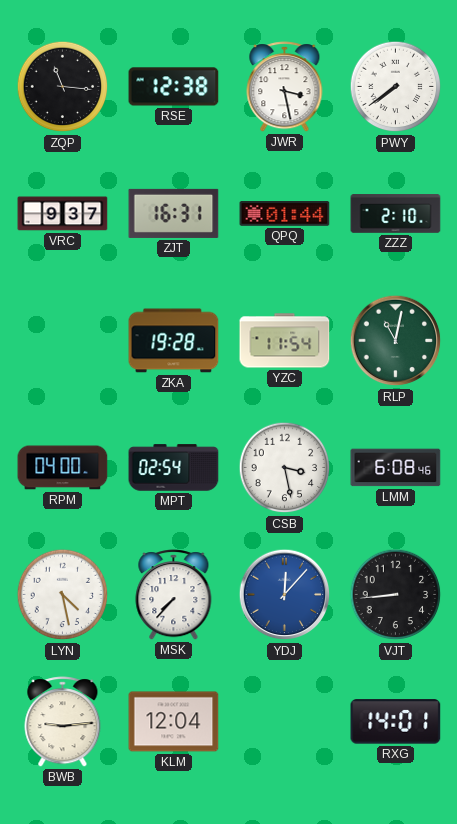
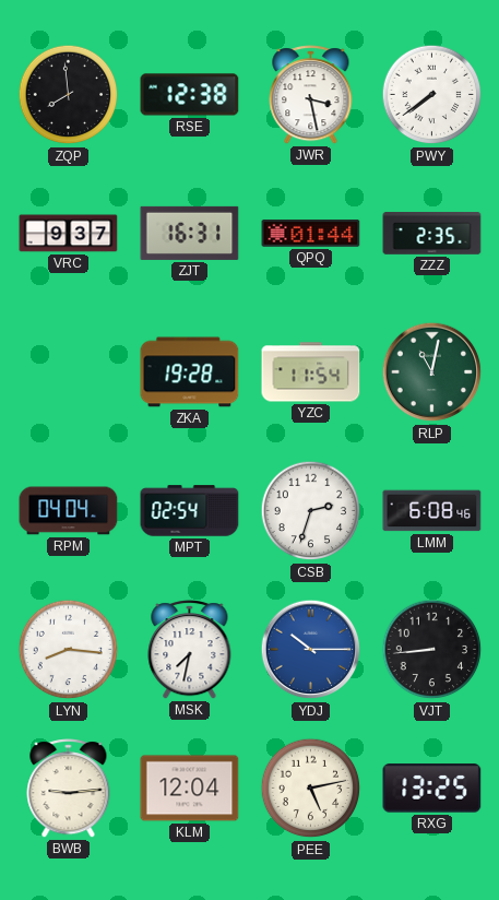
ZQP: 11:16 -> 7:59
ZZZ: 2:10 -> 2:35
RPM: 04:00 -> 04:04
CSB: 3:28 -> 2:33
LYN: 4:28 -> 8:16
MSK: 7:37 -> 7:32
YDJ: 12:07 -> 10:15
PEE: none -> 5:13
RXG: 14:01 -> 13:25
